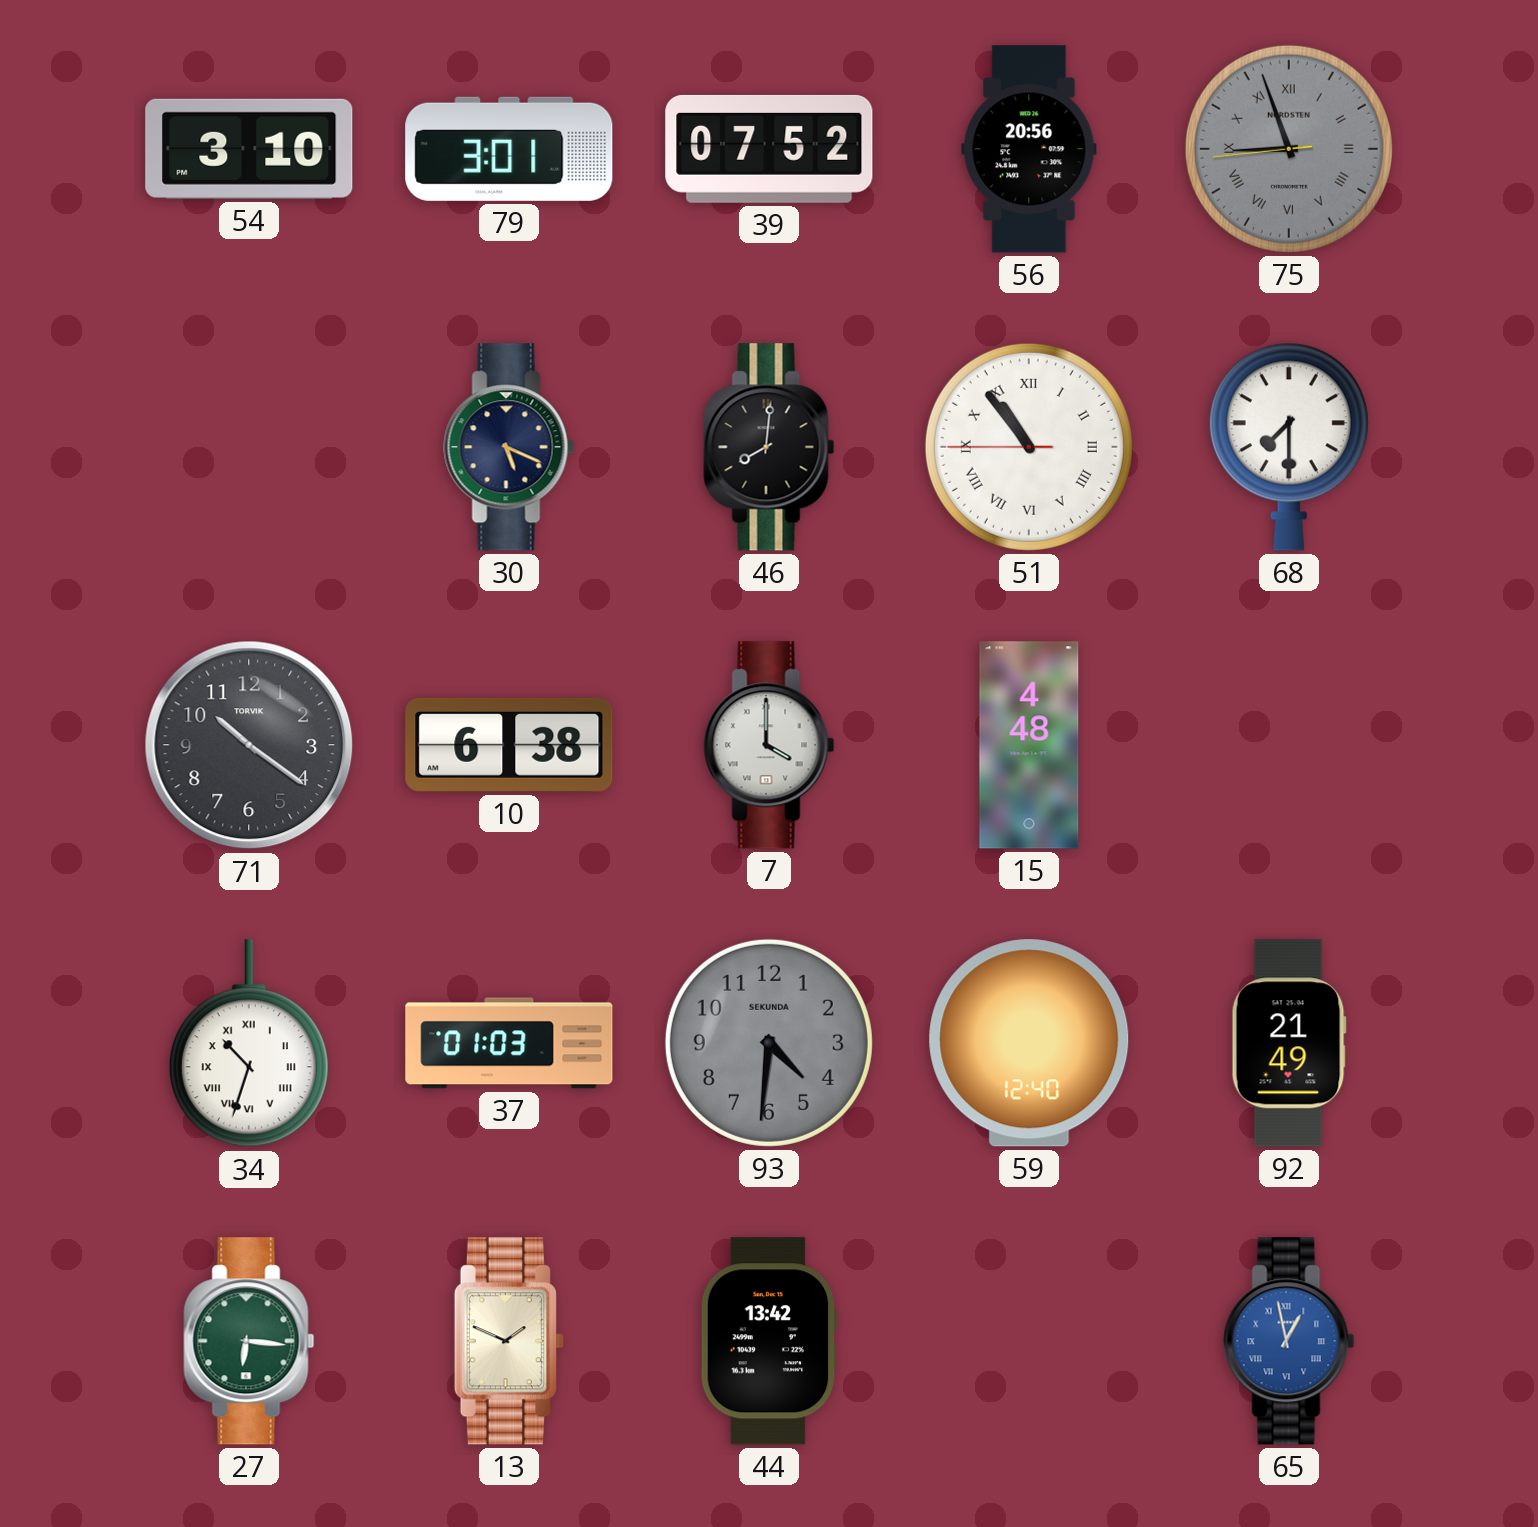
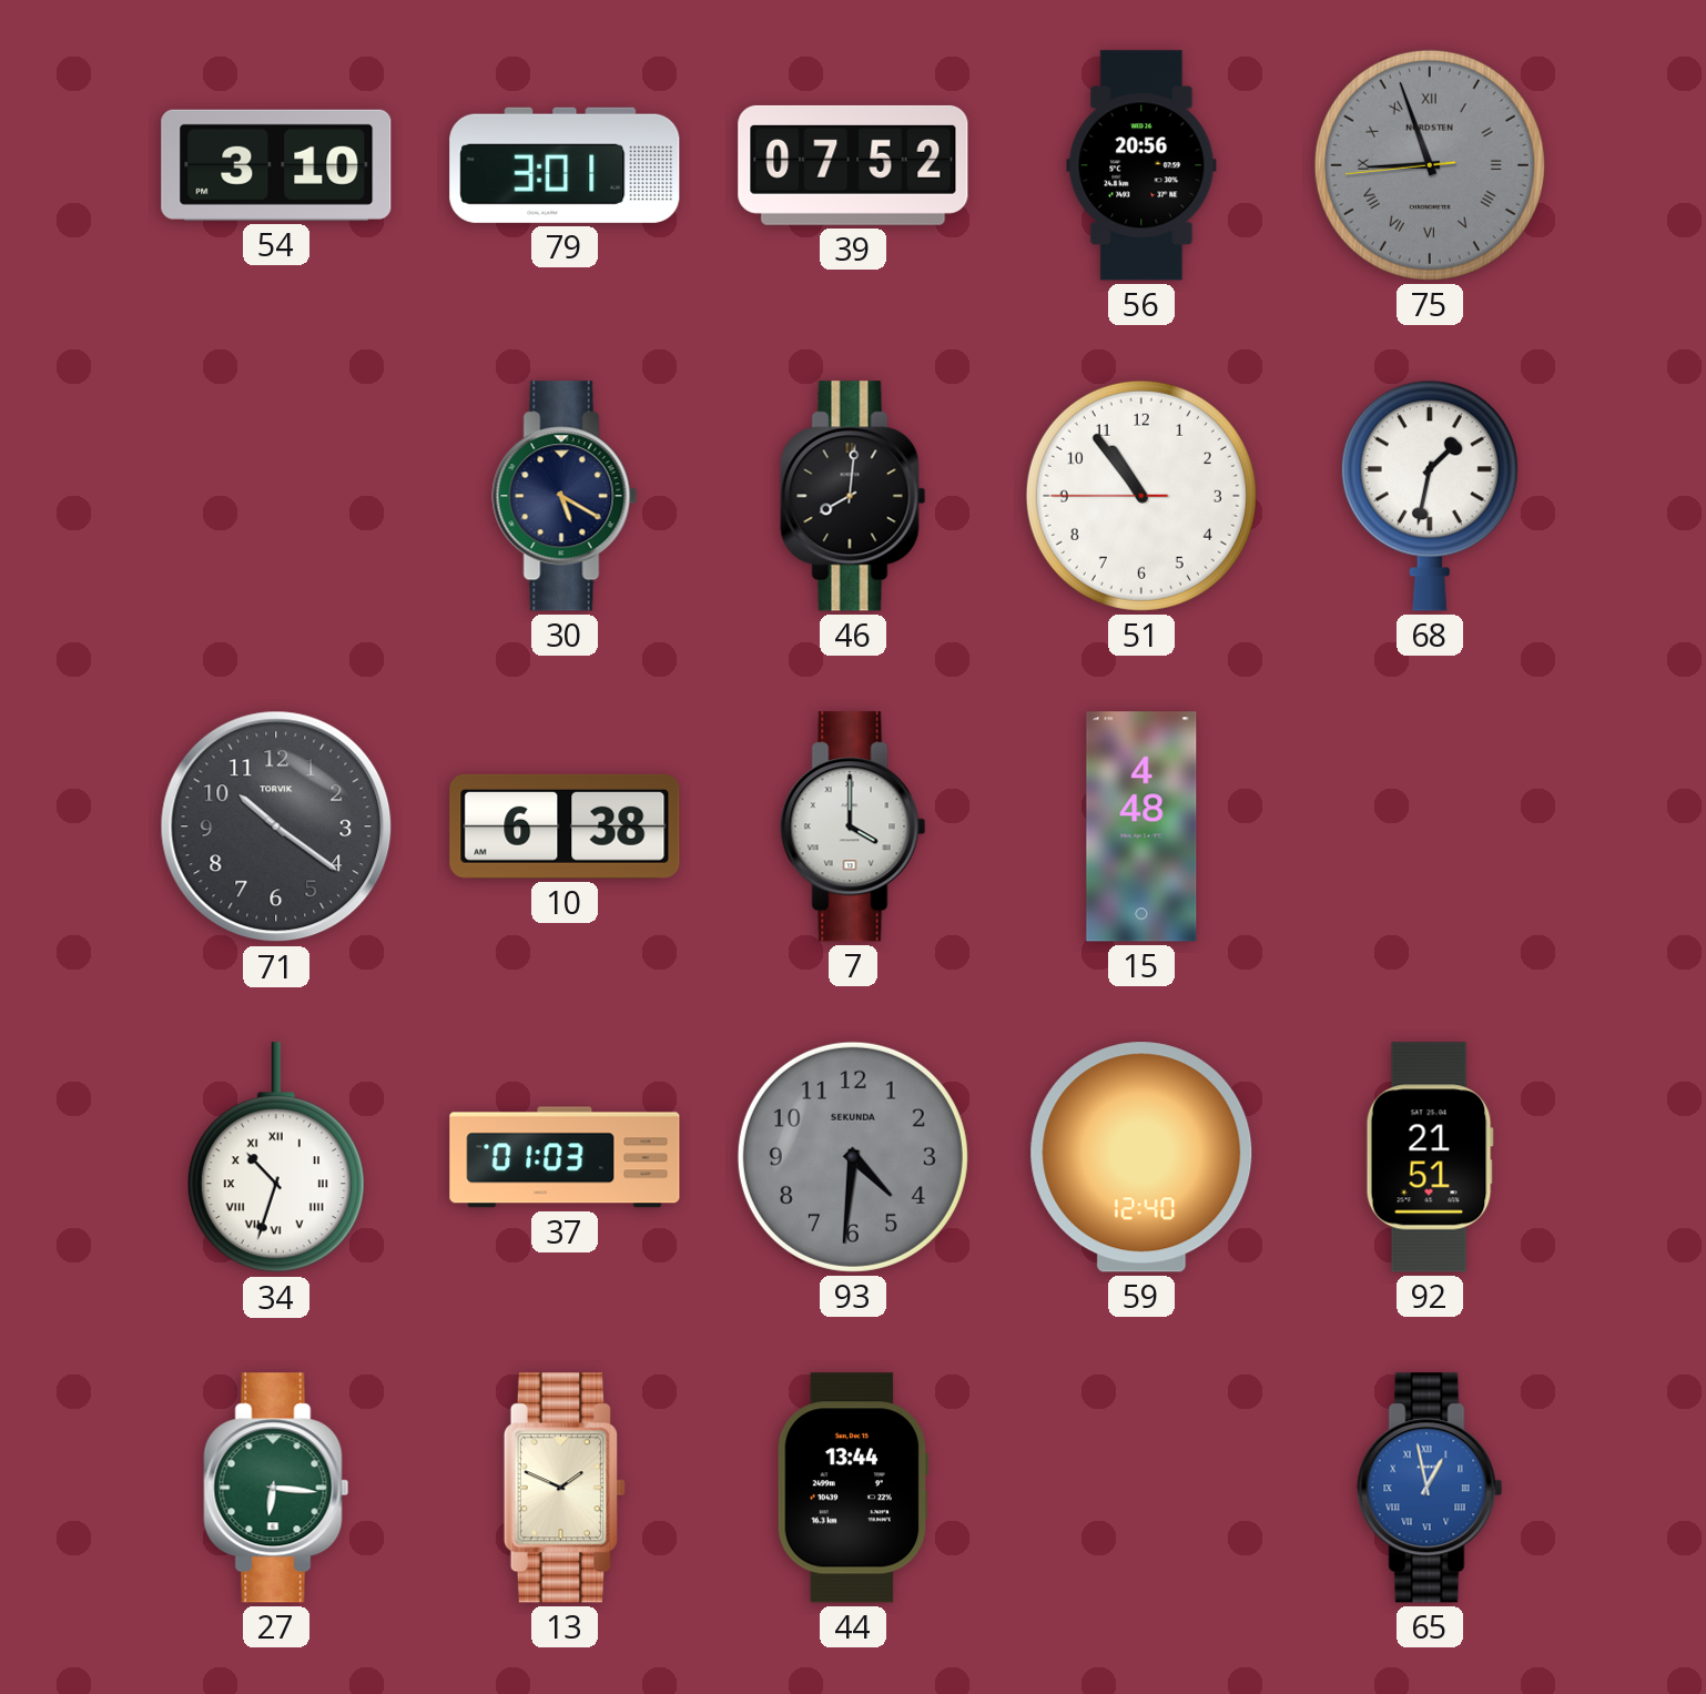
30: 5:19 -> 5:20
51 numerals: Roman -> Arabic
68: 7:30 -> 1:32
92: 21:49 -> 21:51
44: 13:42 -> 13:44
